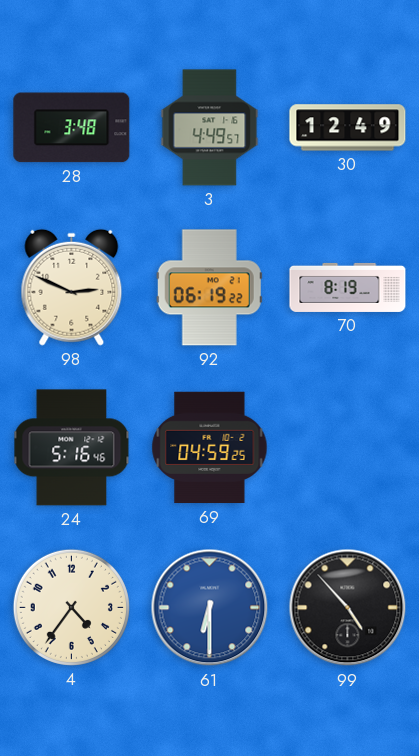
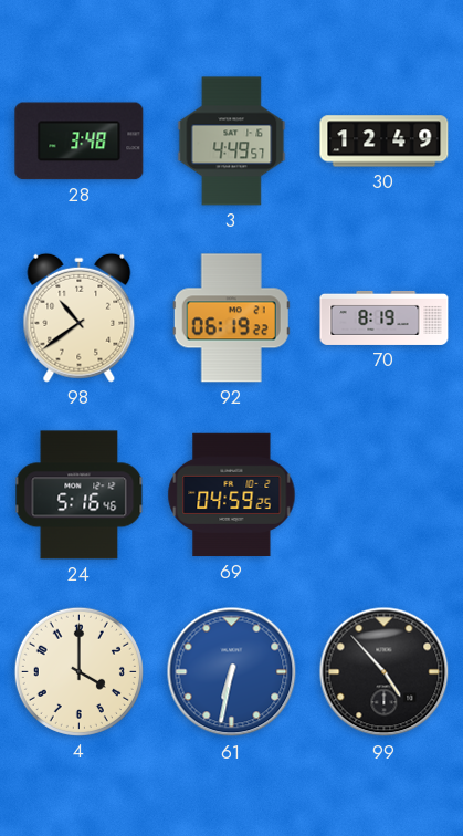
98: 2:49 -> 10:39
4: 4:36 -> 4:00
61: 6:30 -> 6:32
